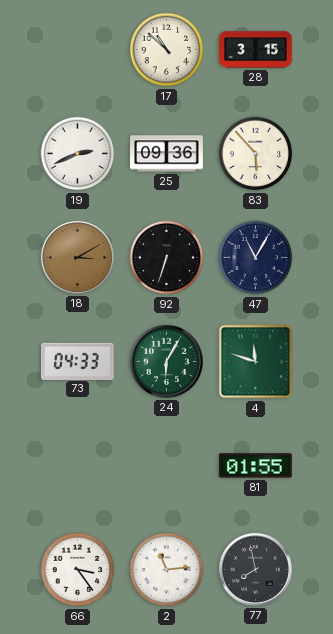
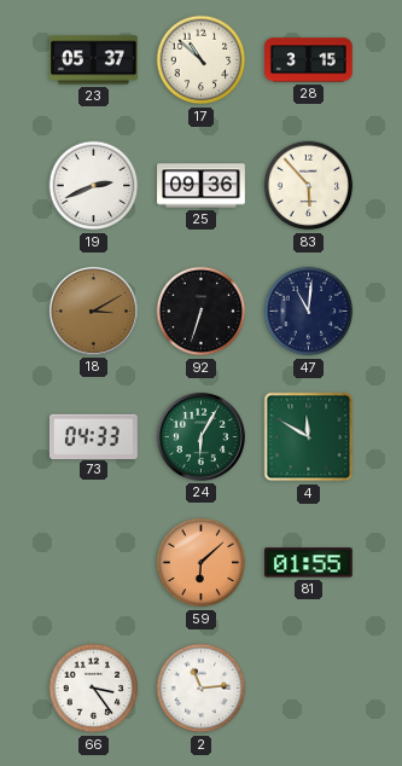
23: none -> 05:37
47: 11:05 -> 11:01
4: 11:48 -> 11:50
59: none -> 6:08
77: 7:58 -> none
